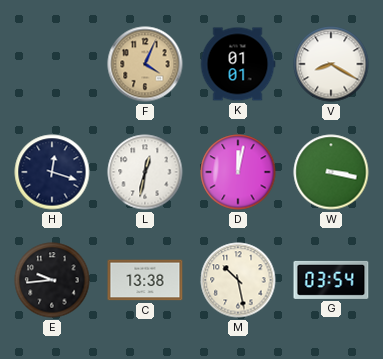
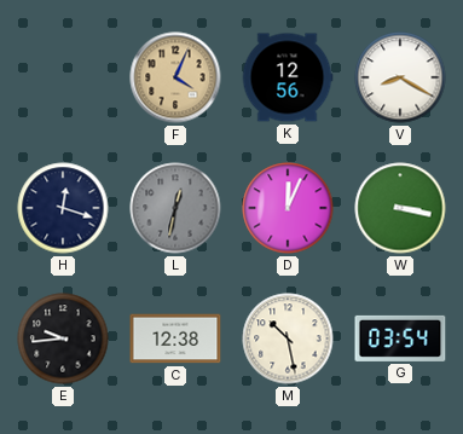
K: 01:01 -> 12:56
L dial: white -> grey
D: 12:02 -> 12:04
C: 13:38 -> 12:38
